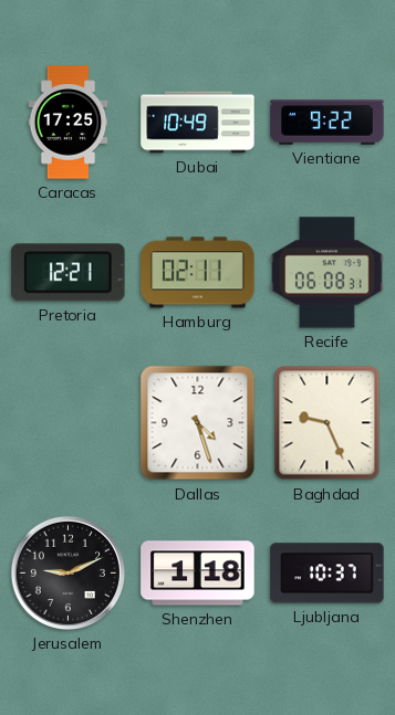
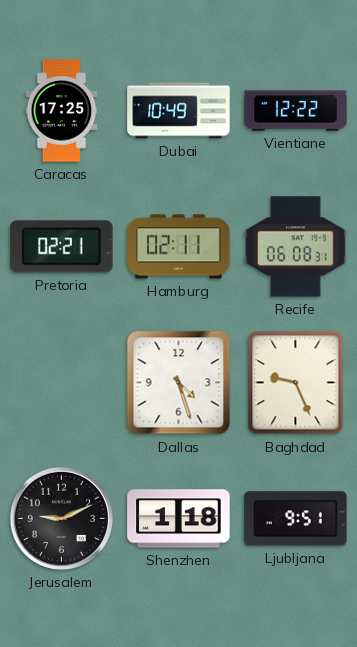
Vientiane: 9:22 -> 12:22
Pretoria: 12:21 -> 02:21
Ljubljana: 10:37 -> 9:51
